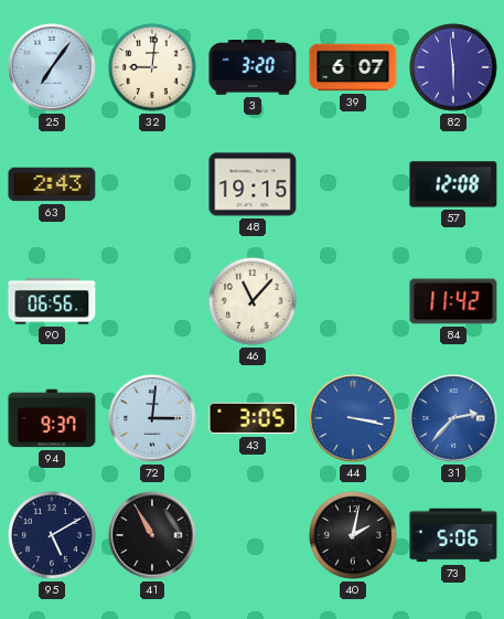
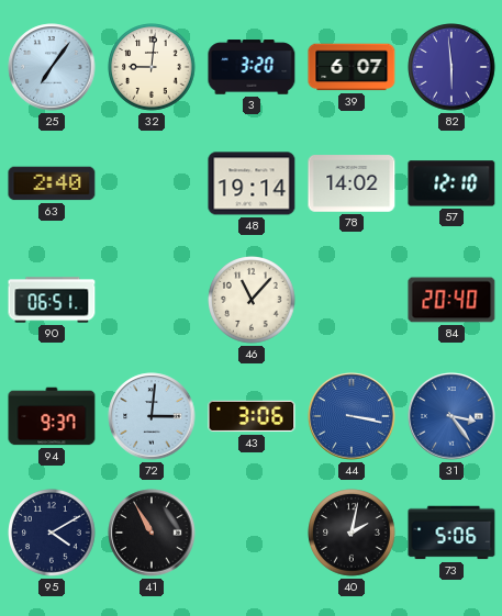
63: 2:43 -> 2:40
48: 19:15 -> 19:14
78: none -> 14:02
57: 12:08 -> 12:10
90: 06:56 -> 06:51
84: 11:42 -> 20:40
43: 3:05 -> 3:06
31: 2:37 -> 3:24
95: 5:10 -> 4:10
